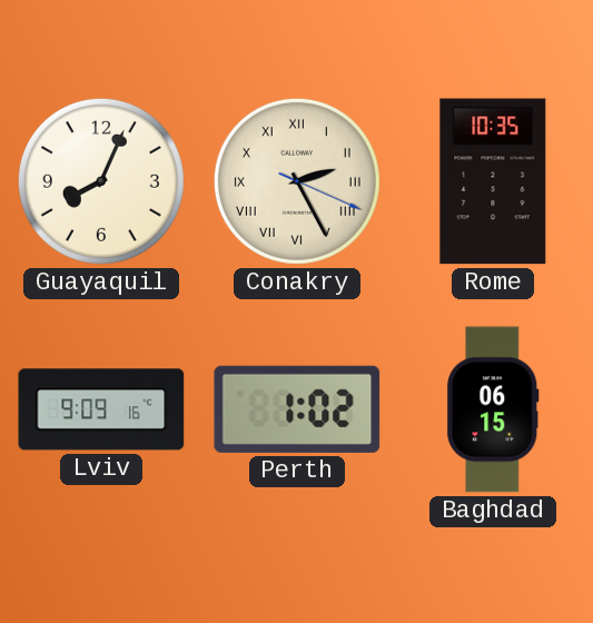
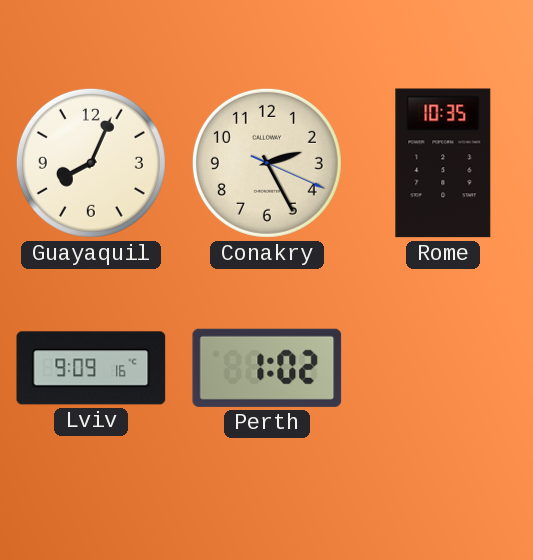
Conakry numerals: Roman -> Arabic
Baghdad: 06:15 -> none
